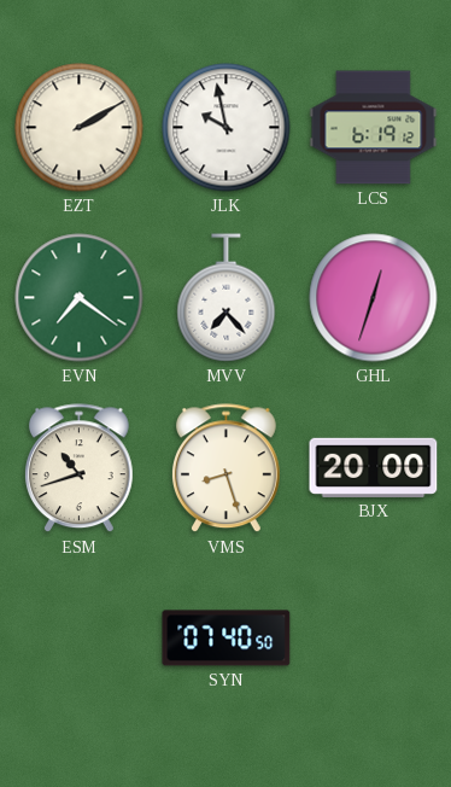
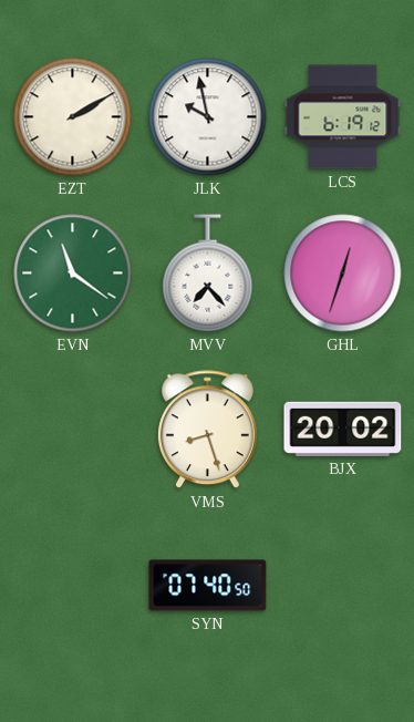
EVN: 7:21 -> 11:21
ESM: 10:42 -> none
BJX: 20:00 -> 20:02
